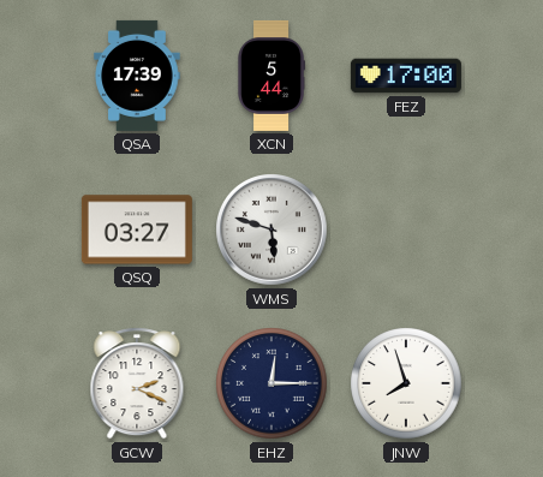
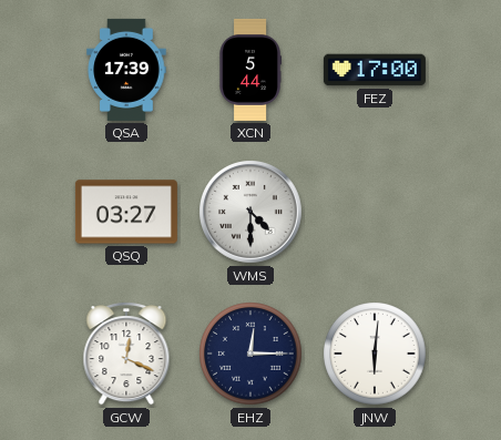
WMS: 5:48 -> 4:30
GCW: 2:19 -> 12:19
JNW: 7:57 -> 6:01
